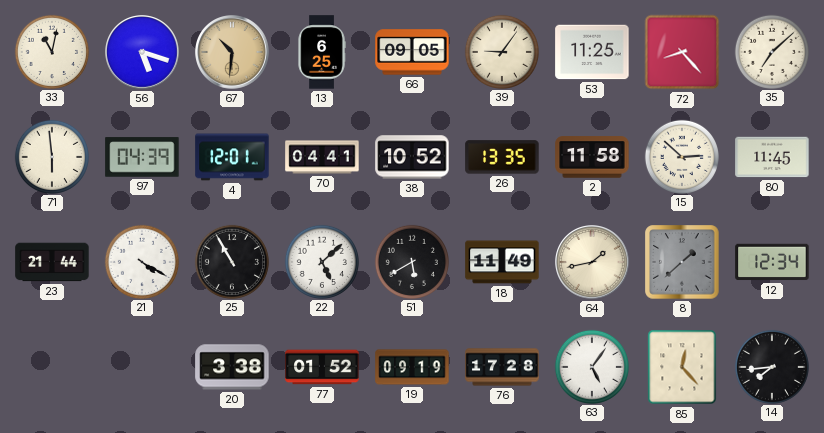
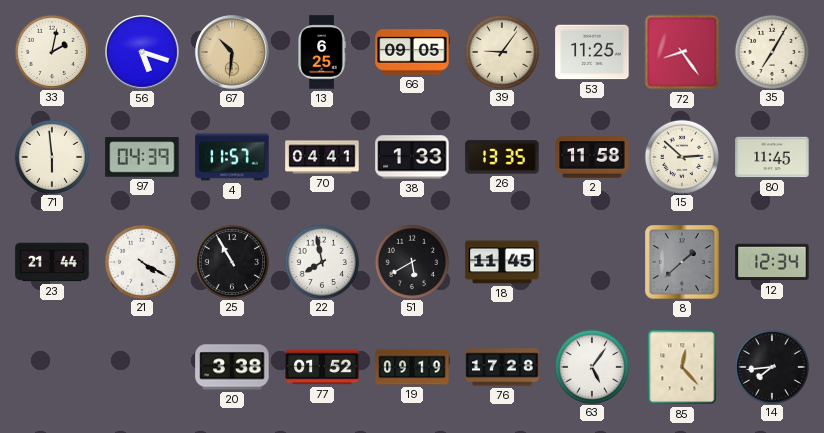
33: 11:02 -> 2:02
72: 8:23 -> 8:24
35: 7:08 -> 7:05
4: 12:01 -> 11:57
38: 10:52 -> 1:33
22: 5:08 -> 7:58
18: 11:49 -> 11:45
64: 1:43 -> none
